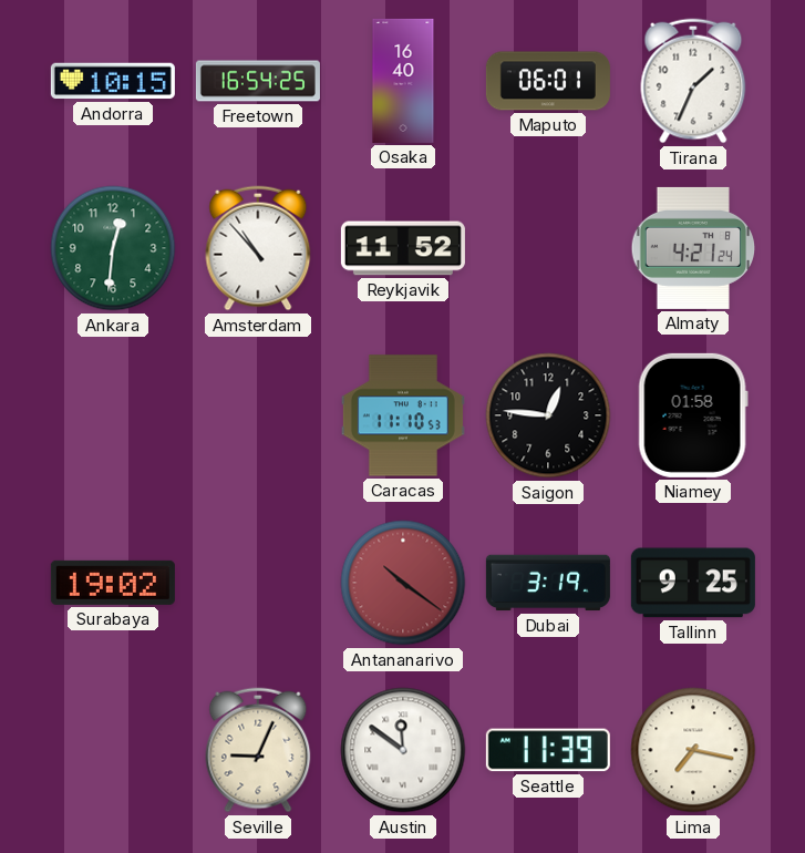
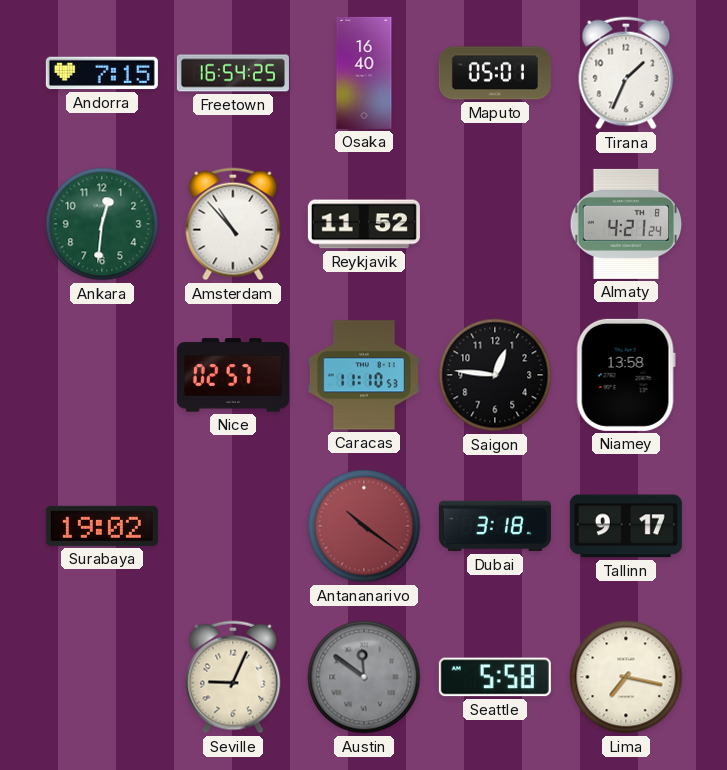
Andorra: 10:15 -> 7:15
Maputo: 06:01 -> 05:01
Nice: none -> 02:57
Niamey: 01:58 -> 13:58
Dubai: 3:19 -> 3:18
Tallinn: 9:25 -> 9:17
Austin dial: white -> grey
Seattle: 11:39 -> 5:58
